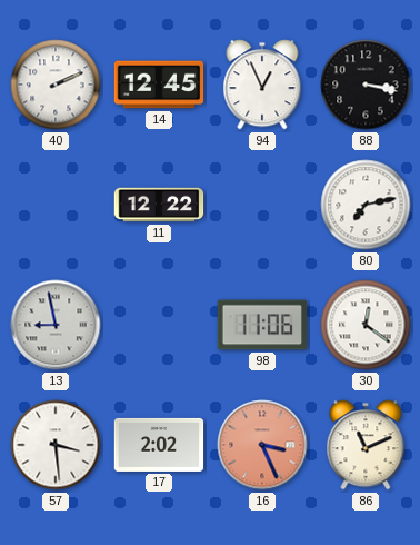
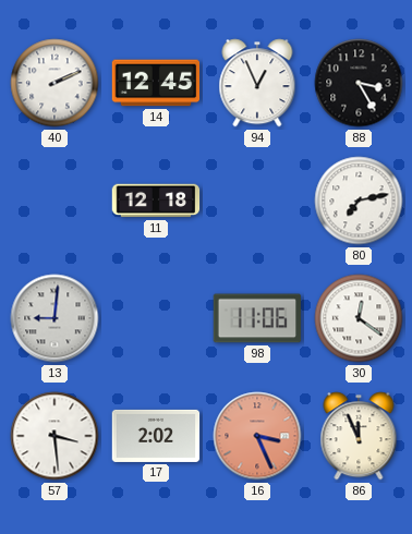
88: 3:17 -> 3:25
11: 12:22 -> 12:18
13: 8:58 -> 9:01
86: 11:11 -> 11:56
